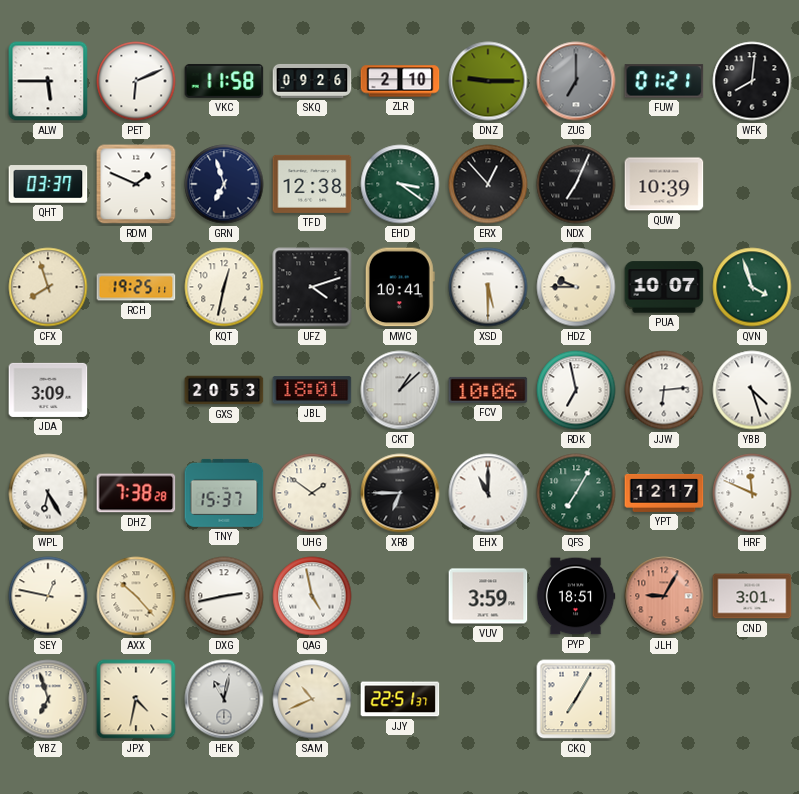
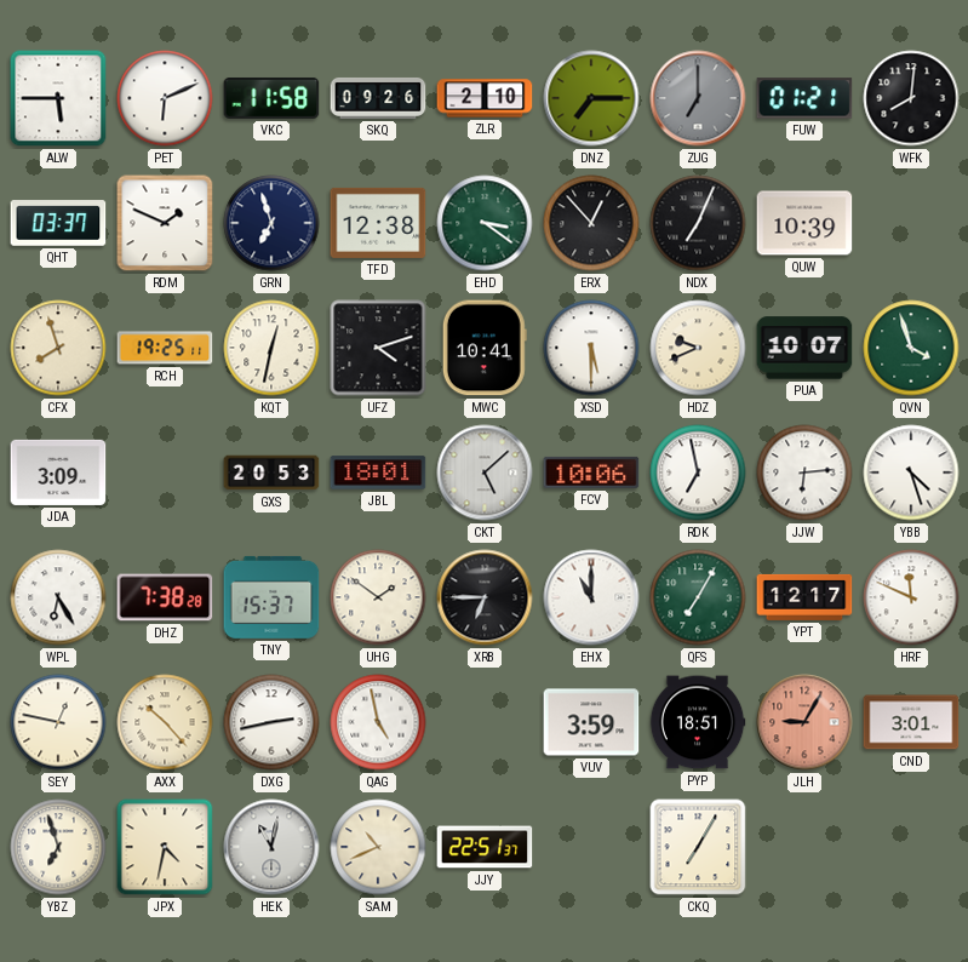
DNZ: 9:15 -> 7:15
HDZ: 9:45 -> 9:41
CKT: 1:08 -> 5:08
